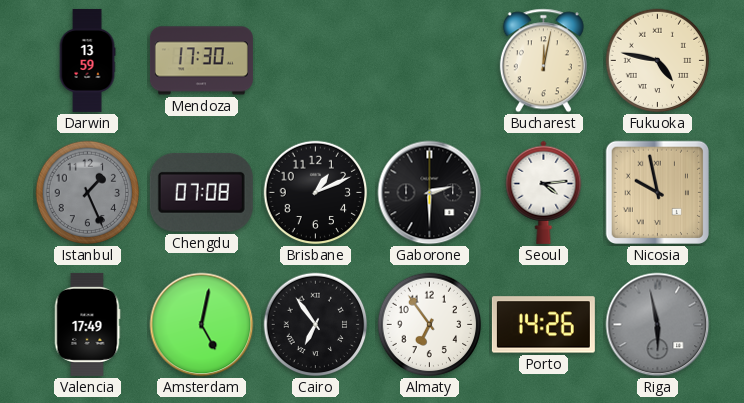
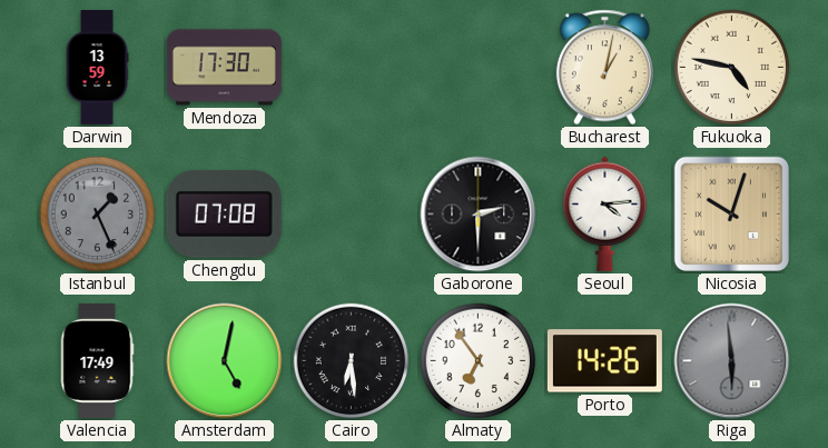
Bucharest: 12:02 -> 1:02
Brisbane: 1:11 -> none
Nicosia: 9:58 -> 10:03
Cairo: 6:54 -> 6:29
Riga: 5:58 -> 5:59
